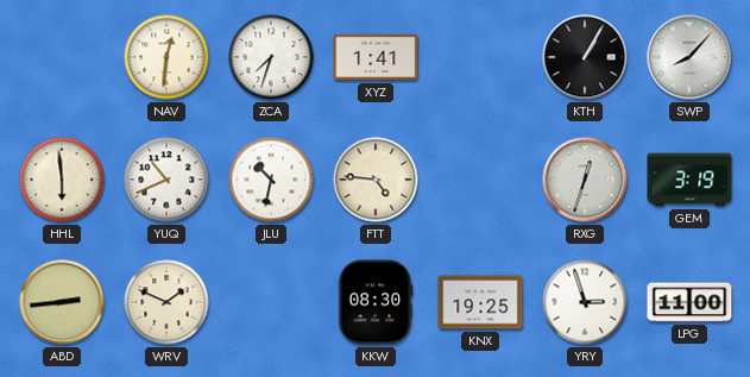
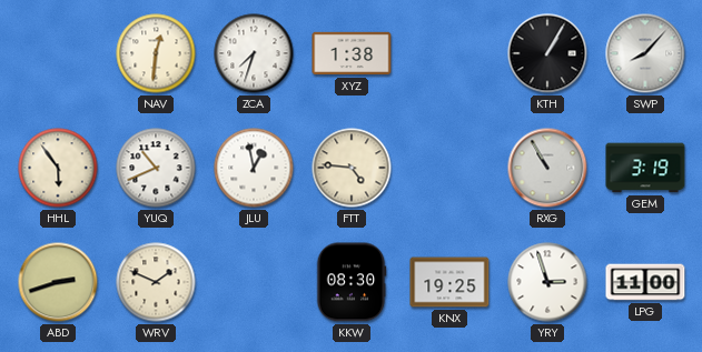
XYZ: 1:41 -> 1:38
HHL: 5:59 -> 5:54
JLU: 10:32 -> 12:58
RXG: 12:33 -> 10:55
ABD: 2:44 -> 2:42
